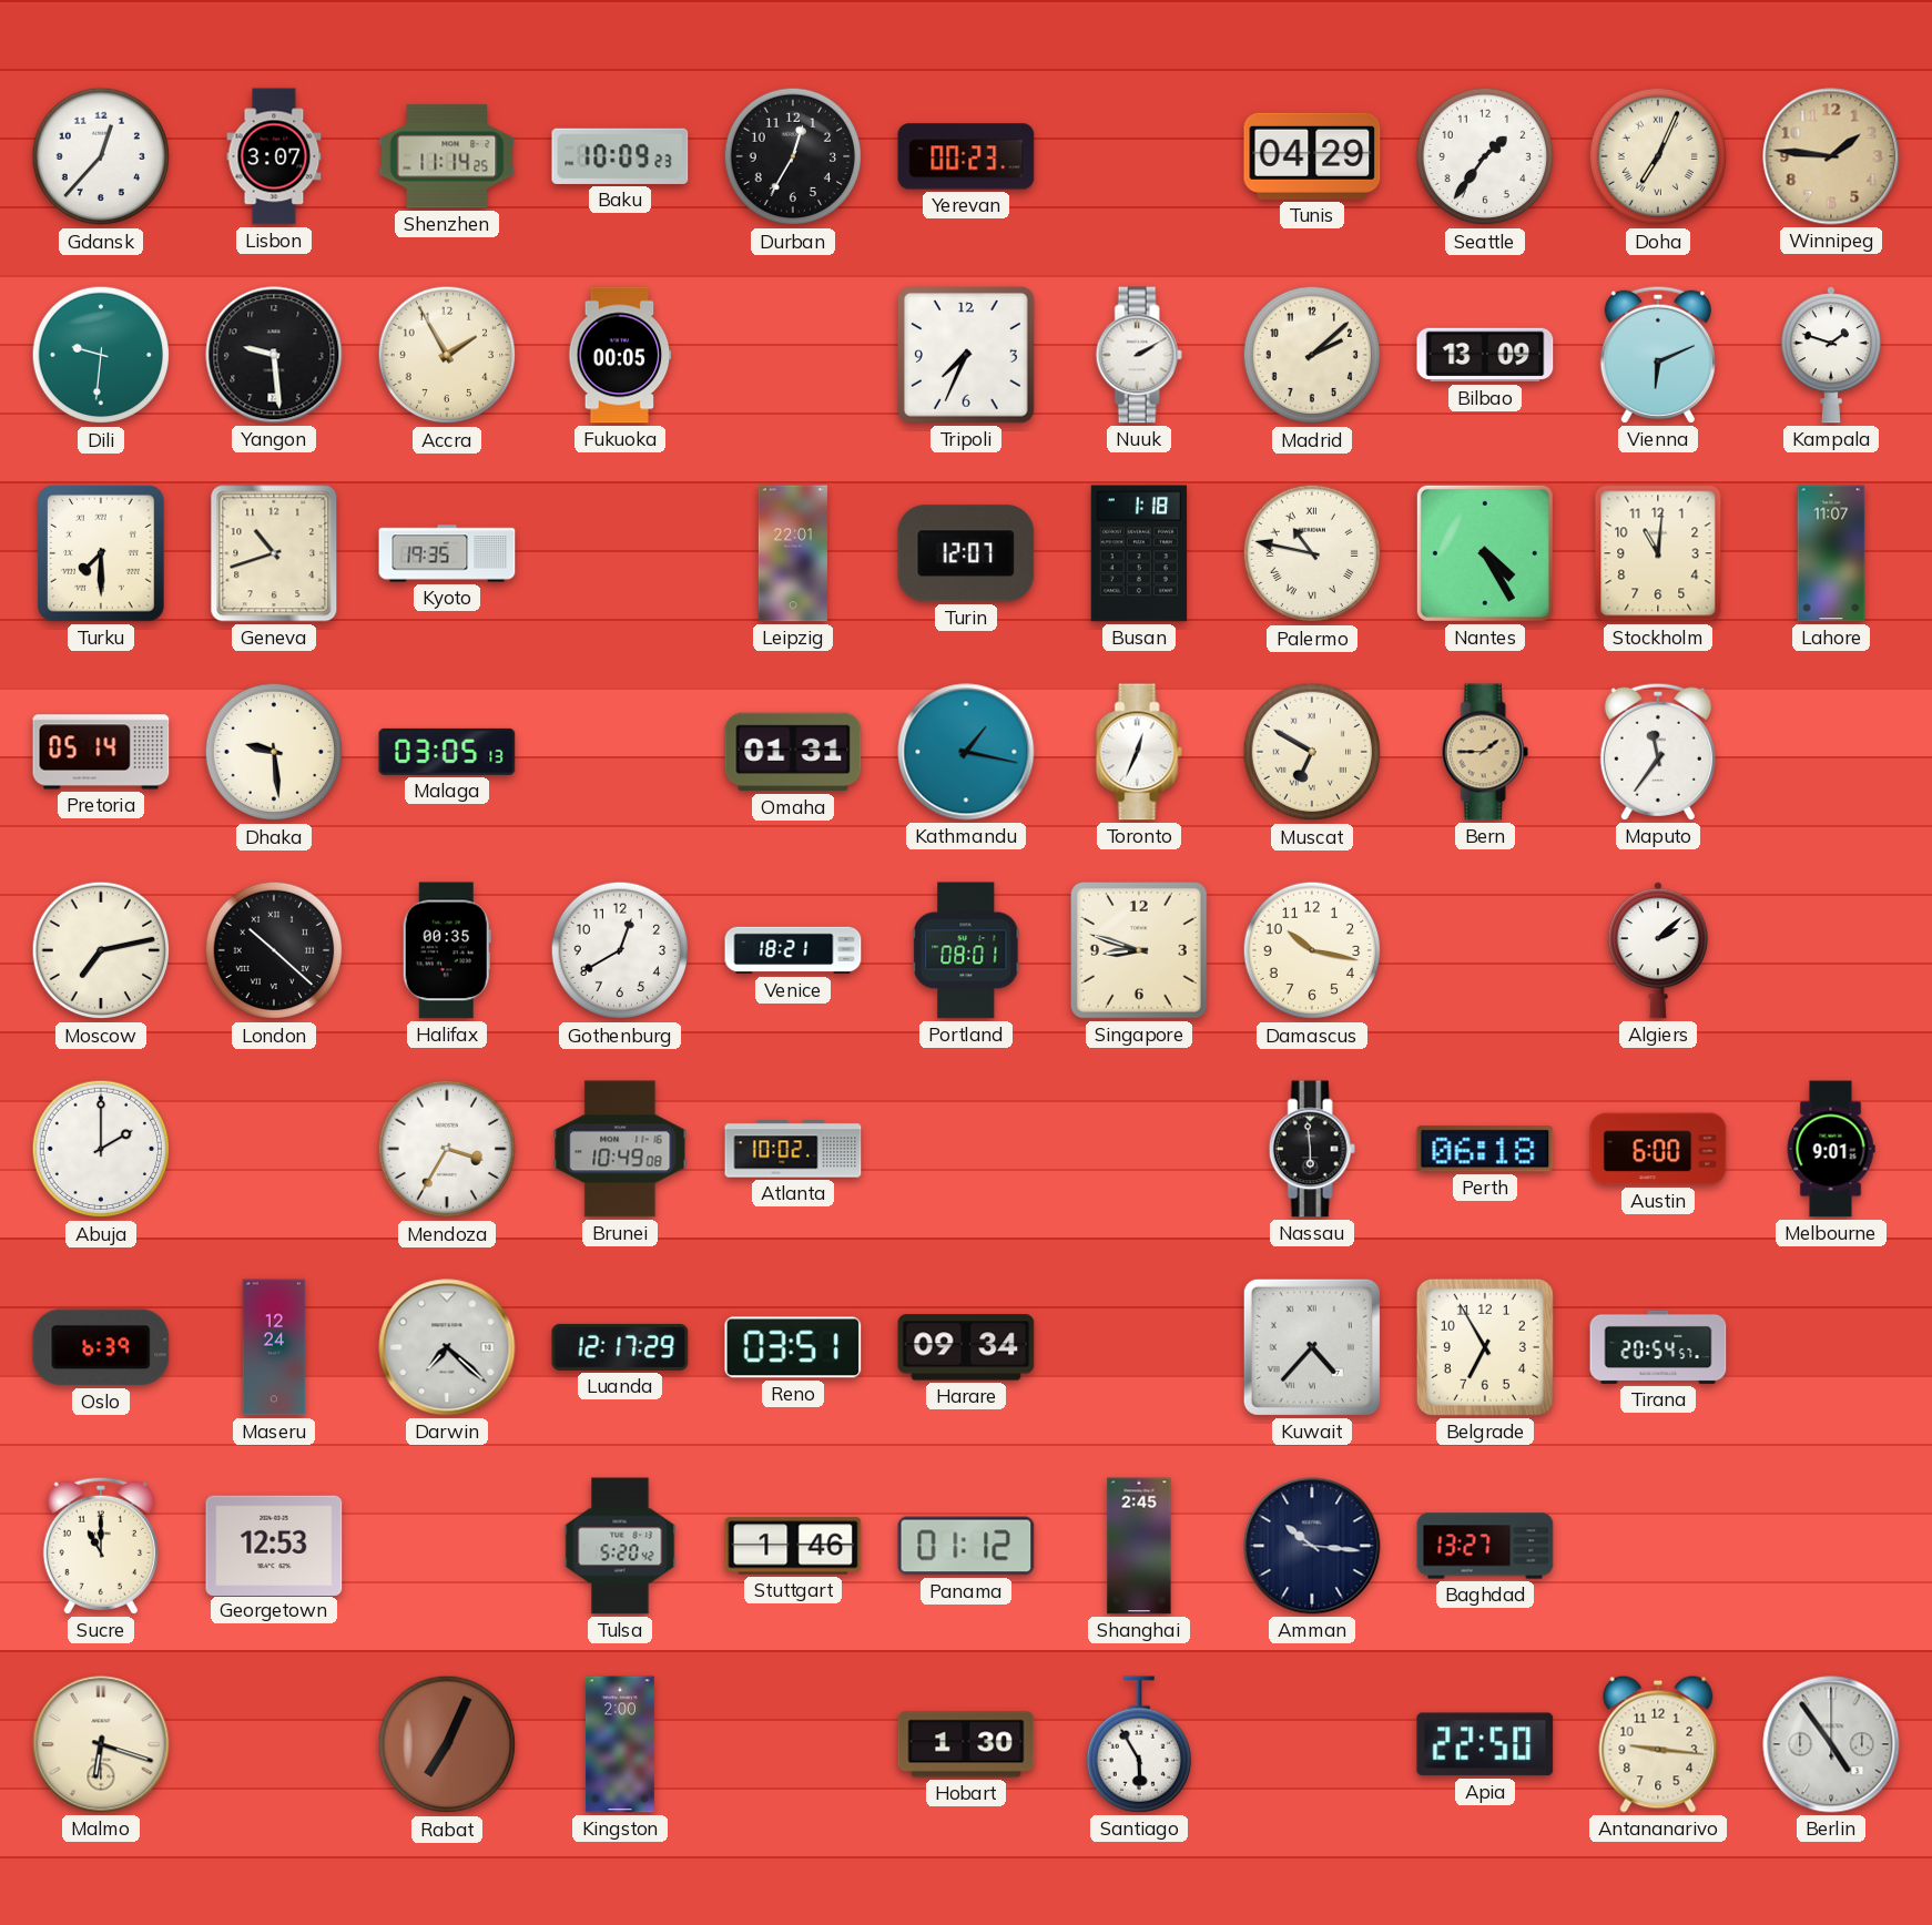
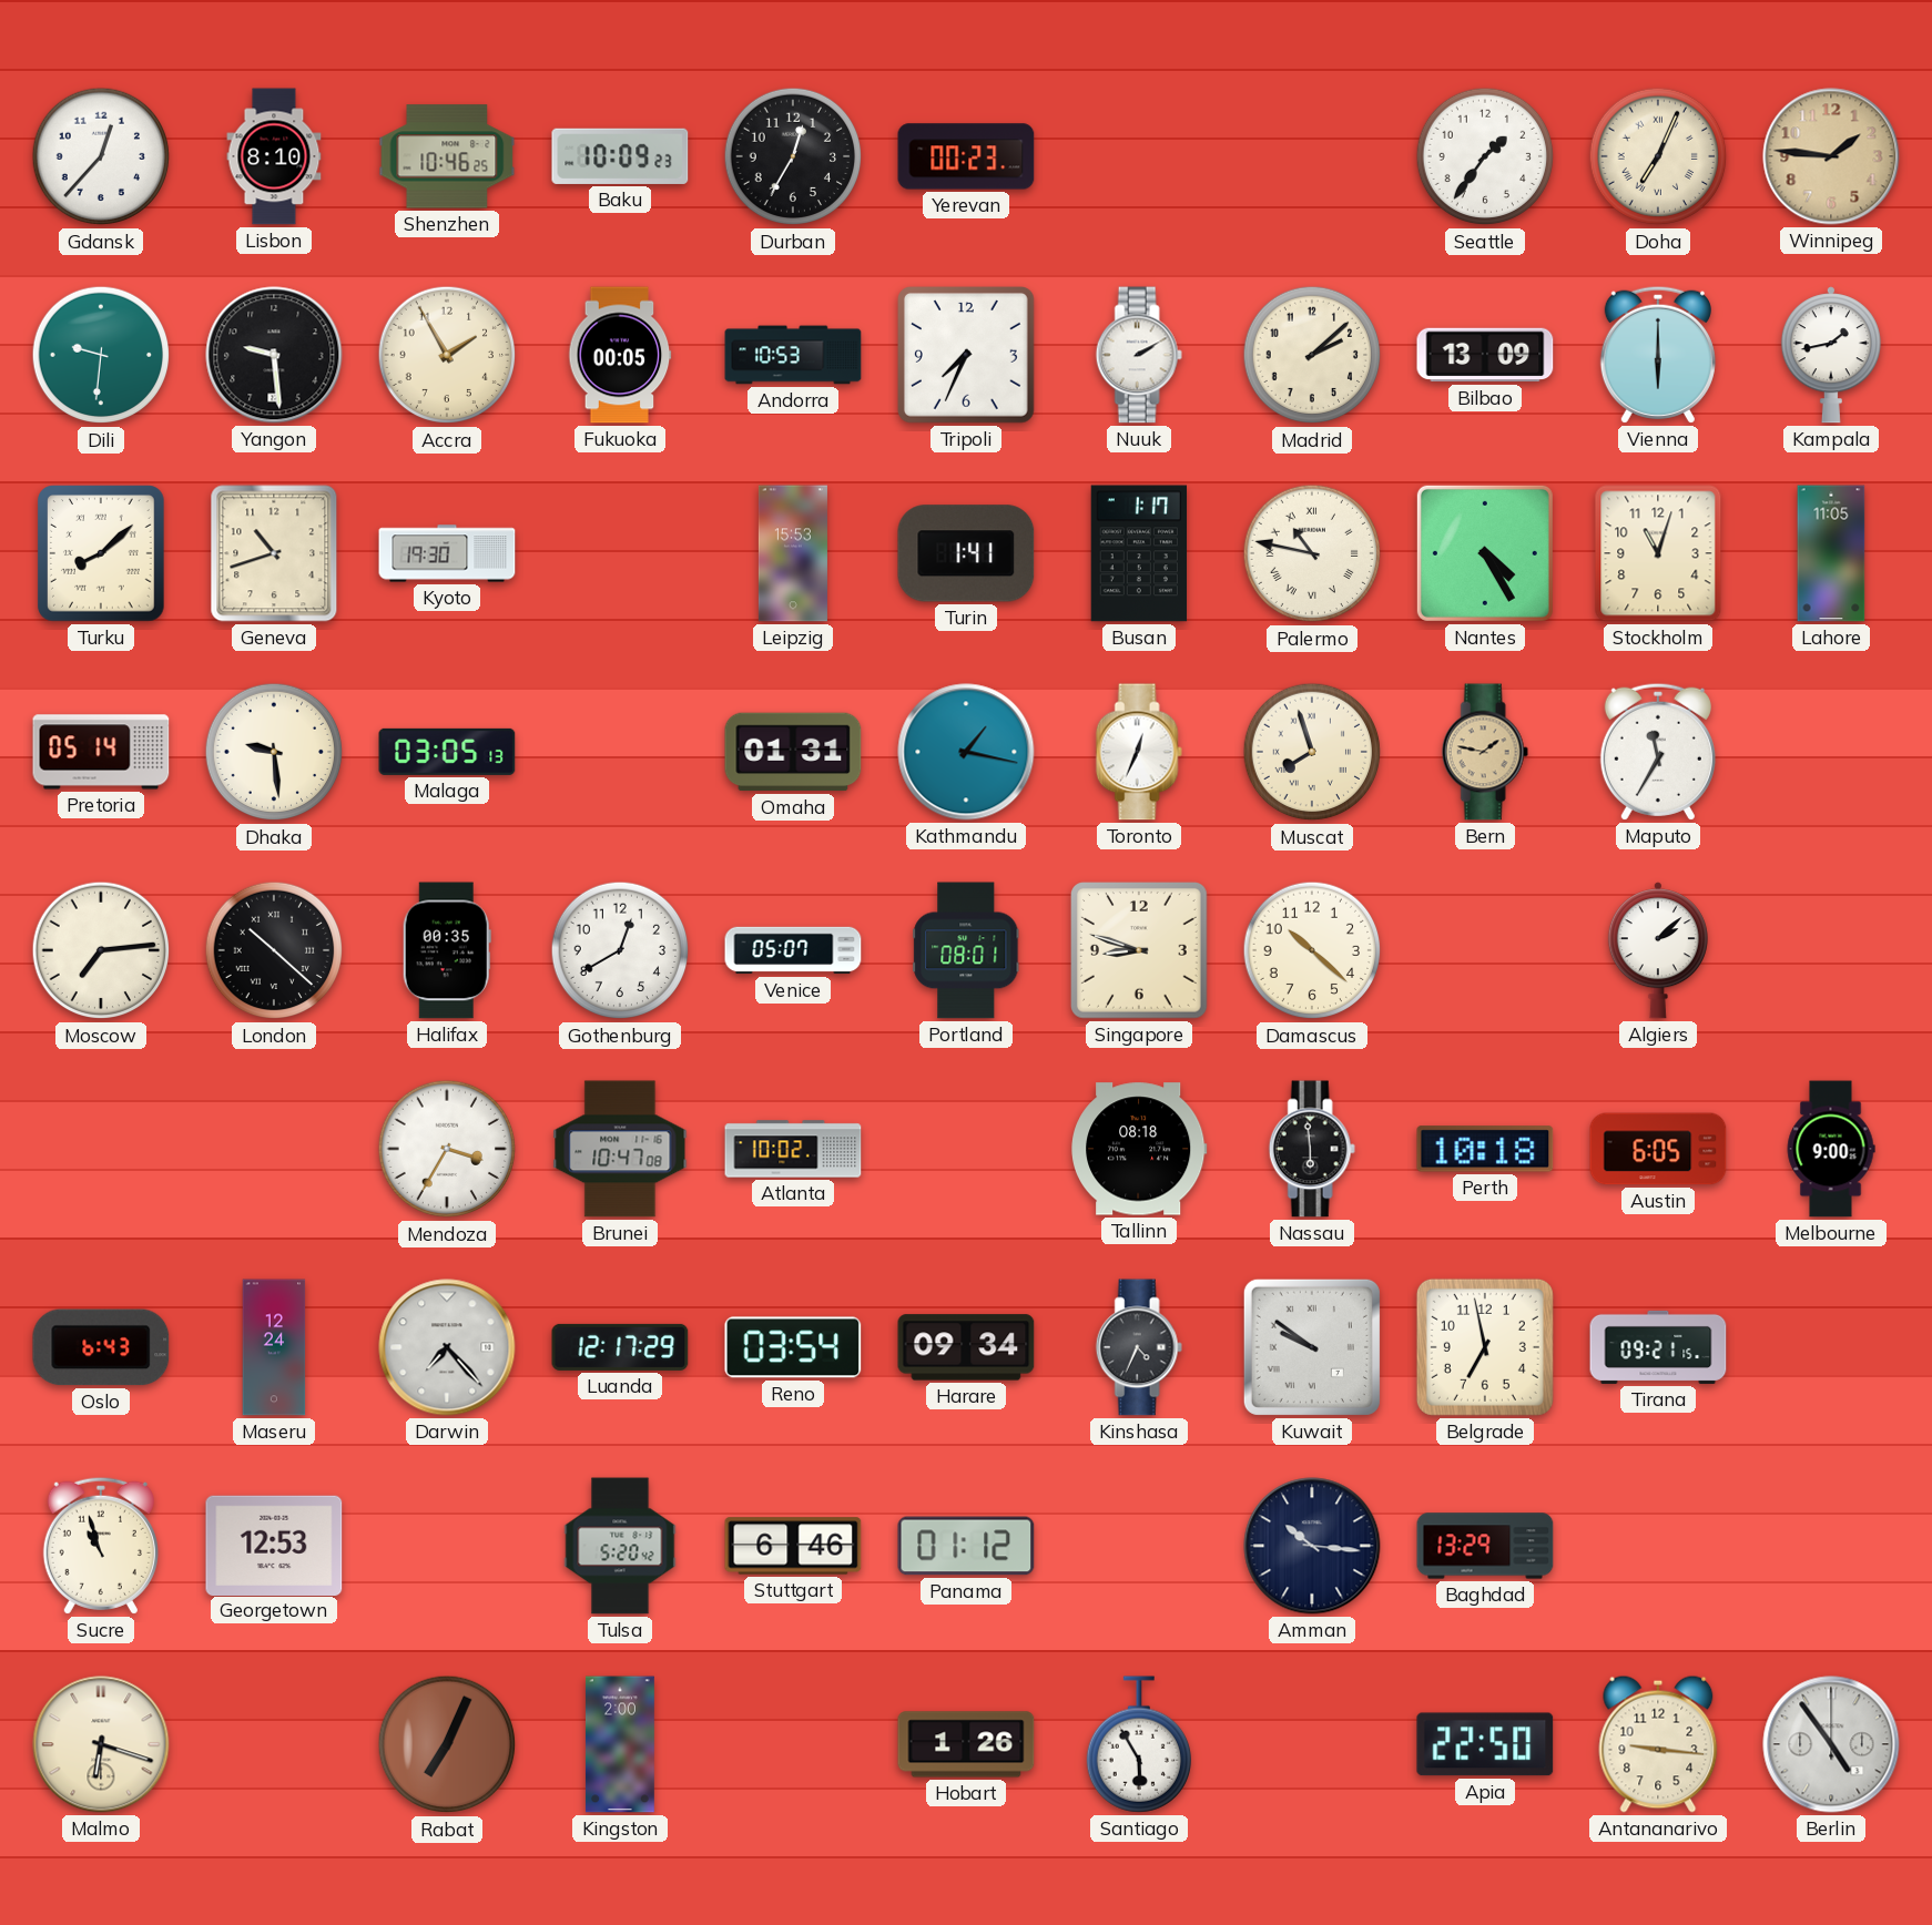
Lisbon: 3:07 -> 8:10
Shenzhen: 11:14 -> 10:46
Tunis: 04:29 -> none
Andorra: none -> 10:53
Vienna: 6:11 -> 6:00
Kampala: 1:48 -> 1:43
Turku: 7:30 -> 8:08
Kyoto: 19:35 -> 19:30
Leipzig: 22:01 -> 15:53
Turin: 12:07 -> 1:41
Busan: 1:18 -> 1:17
Stockholm: 11:01 -> 11:03
Lahore: 11:07 -> 11:05
Muscat: 6:50 -> 7:57
Bern: 1:45 -> 1:47
Maputo: 11:36 -> 11:35
Moscow: 7:13 -> 7:14
Venice: 18:21 -> 05:07
Damascus: 10:17 -> 10:22
Abuja: 2:00 -> none
Brunei: 10:49 -> 10:47
Tallinn: none -> 08:18
Perth: 06:18 -> 10:18
Austin: 6:00 -> 6:05
Melbourne: 9:01 -> 9:00
Oslo: 6:39 -> 6:43
Darwin: 7:22 -> 7:23
Reno: 03:51 -> 03:54
Kinshasa: none -> 4:34
Kuwait: 4:37 -> 9:51
Belgrade: 6:55 -> 6:58
Tirana: 20:54 -> 09:21
Sucre: 11:00 -> 10:57
Stuttgart: 1:46 -> 6:46
Shanghai: 2:45 -> none
Baghdad: 13:27 -> 13:29
Hobart: 1:30 -> 1:26
